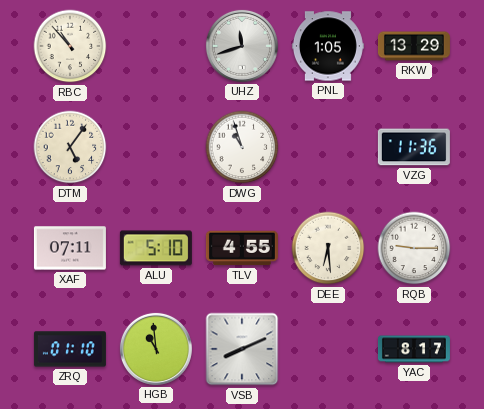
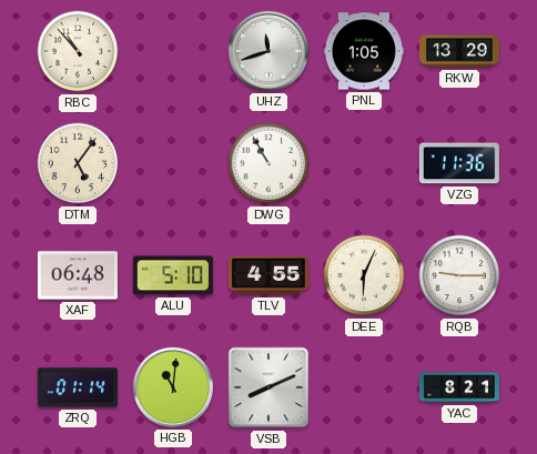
DWG: 10:57 -> 10:55
XAF: 07:11 -> 06:48
DEE: 6:29 -> 6:04
ZRQ: 01:10 -> 01:14
HGB: 10:59 -> 11:01
YAC: 8:17 -> 8:21
